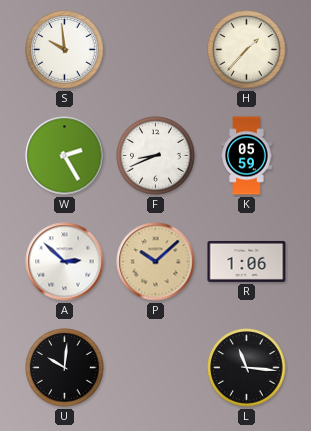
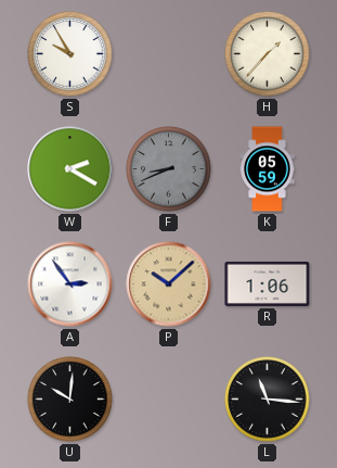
S: 9:59 -> 9:55
W: 2:25 -> 2:20
F dial: white -> grey
A: 2:52 -> 2:54
